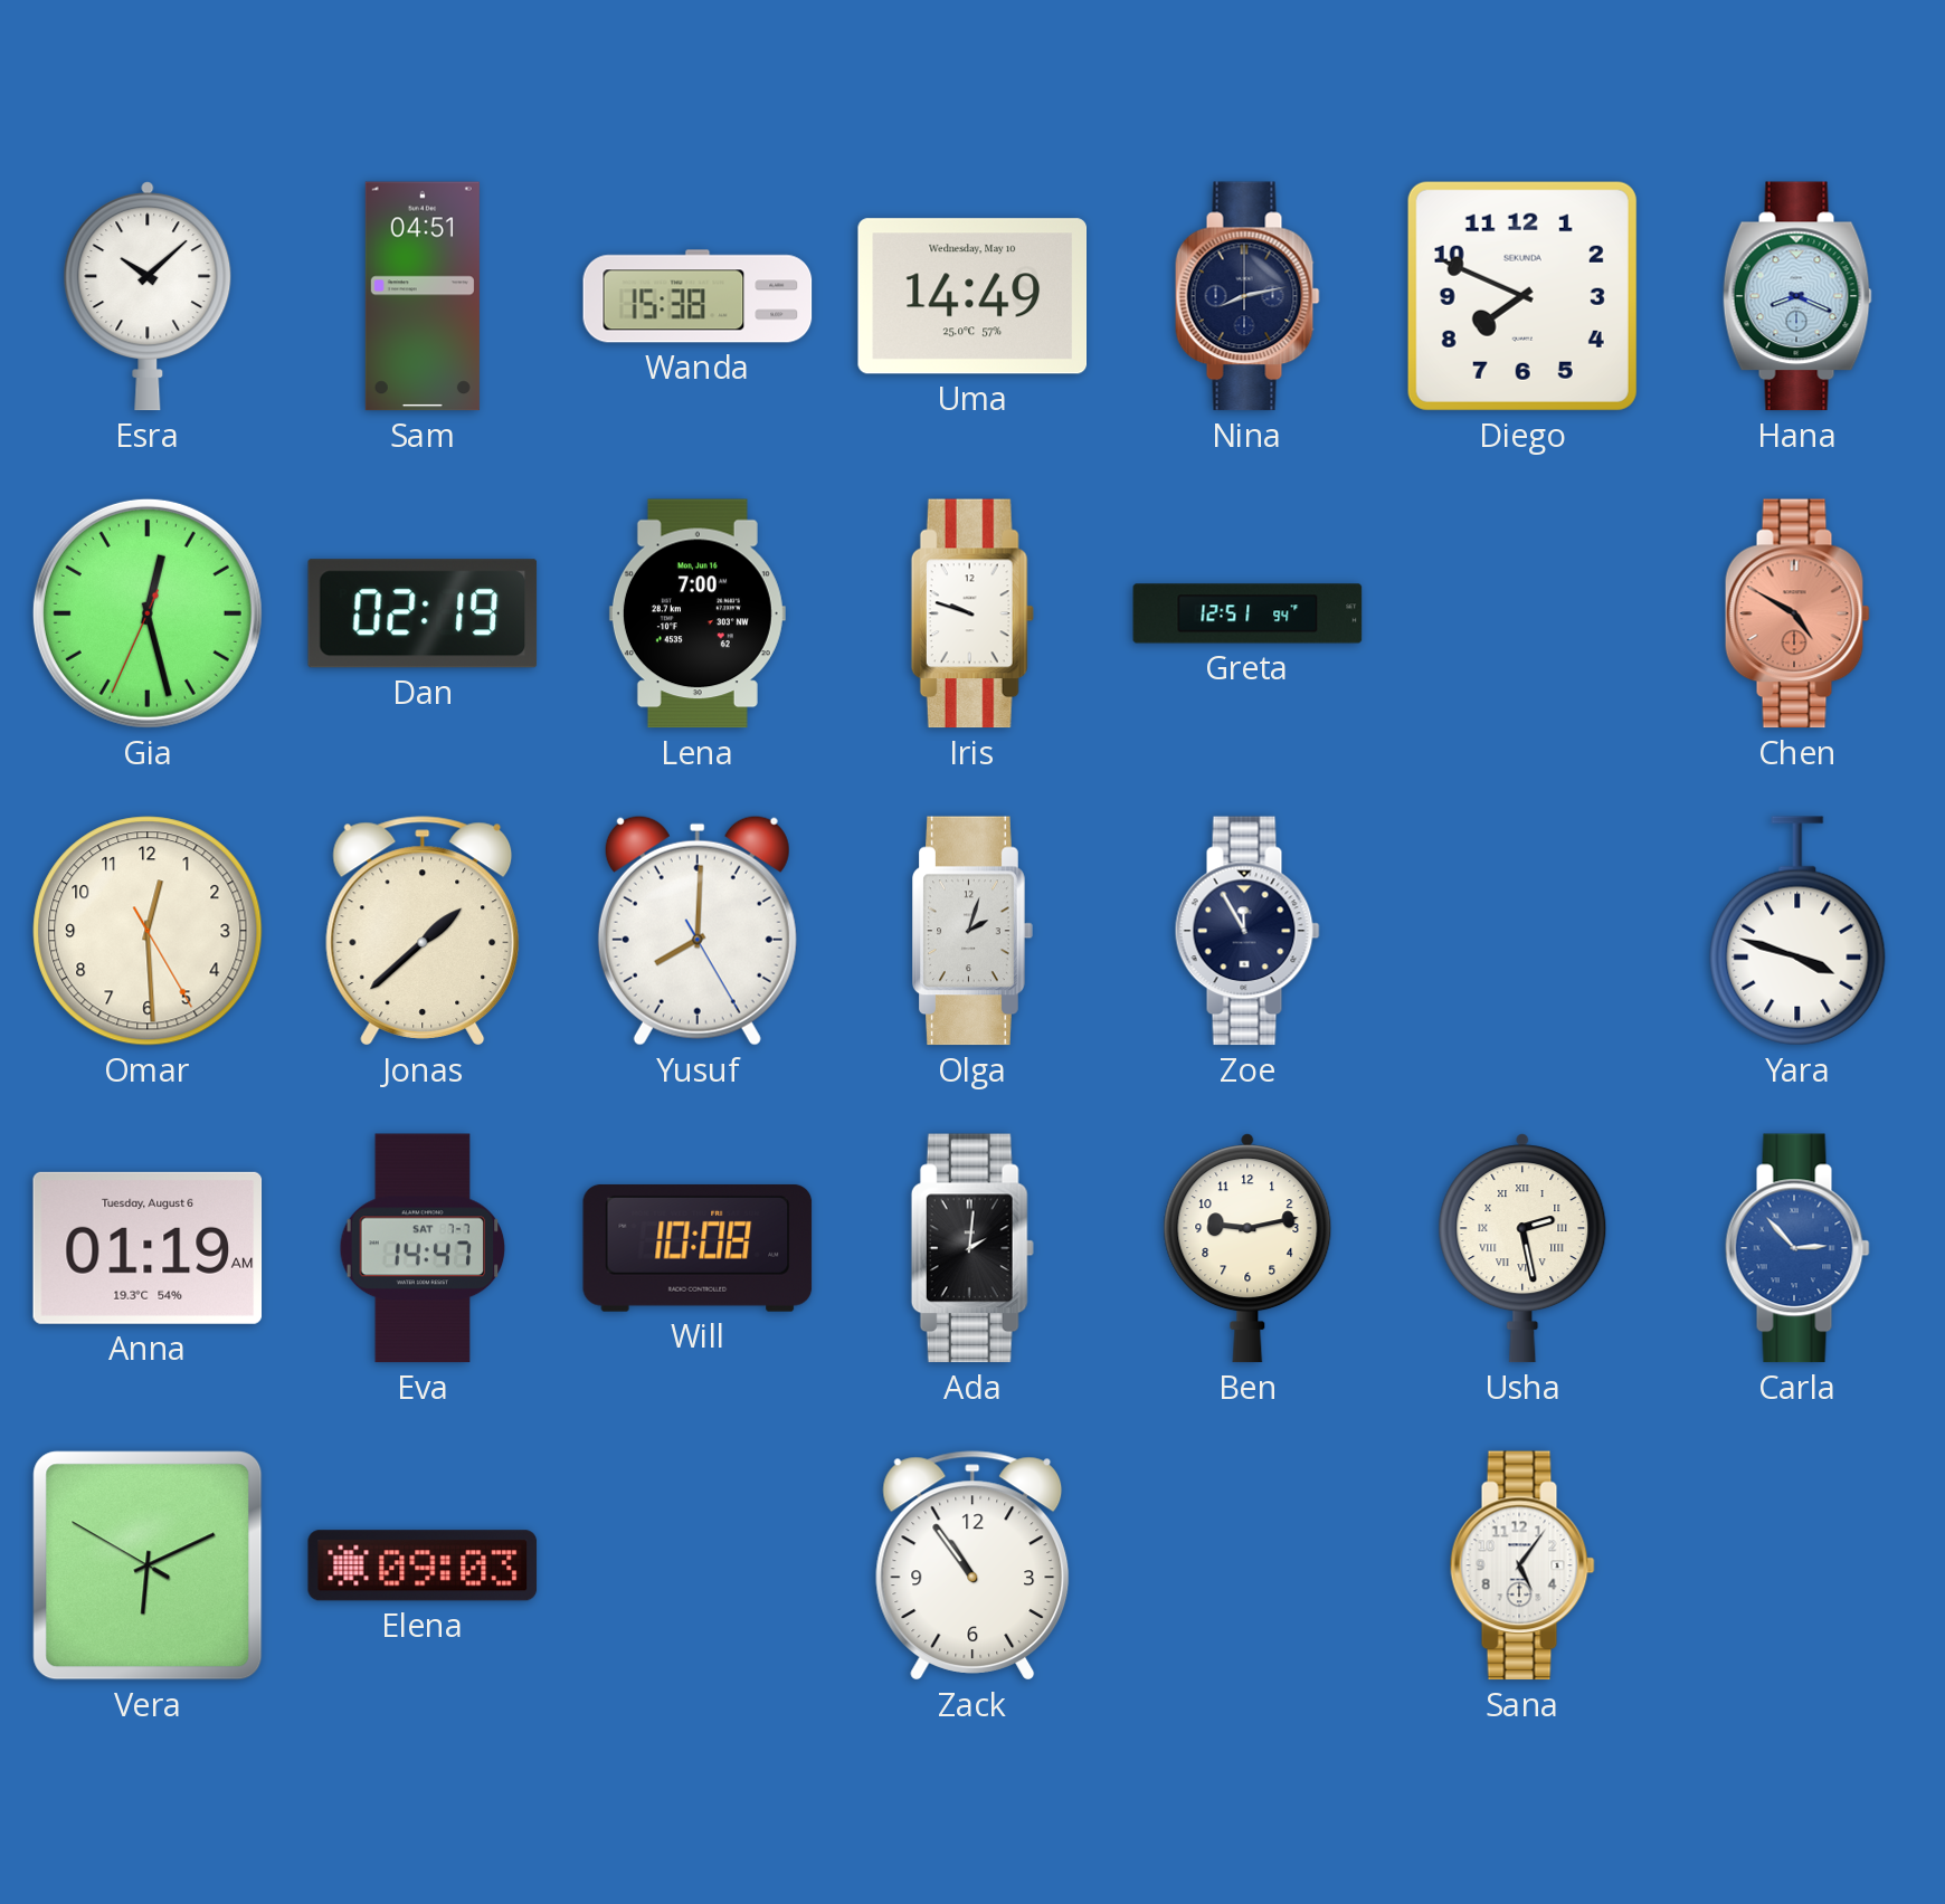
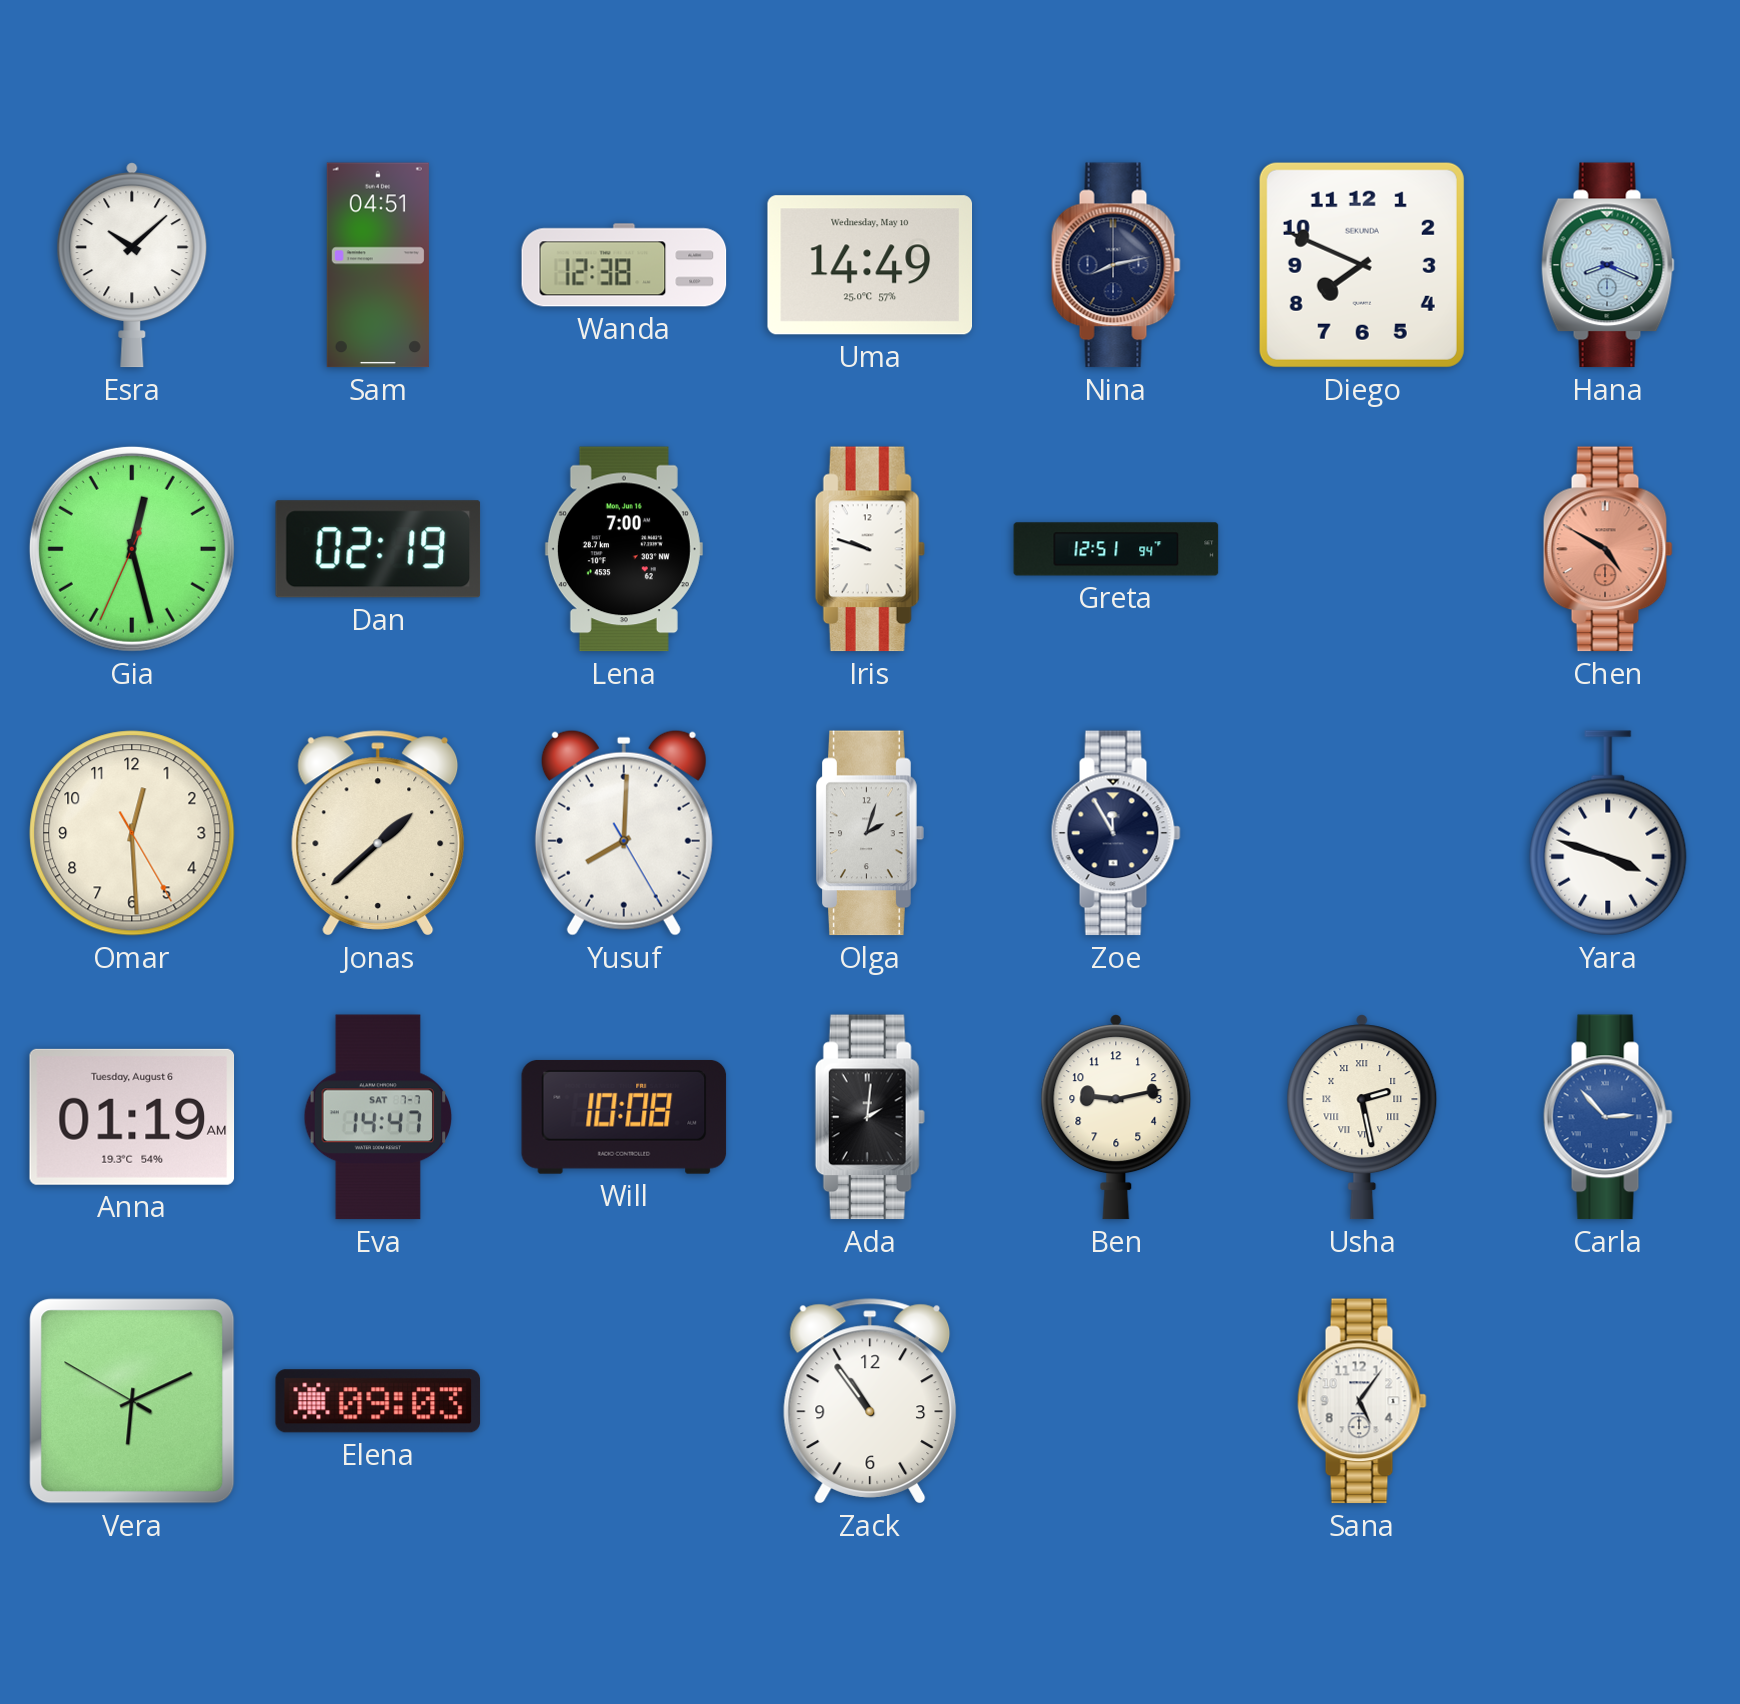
Wanda: 15:38 -> 12:38
